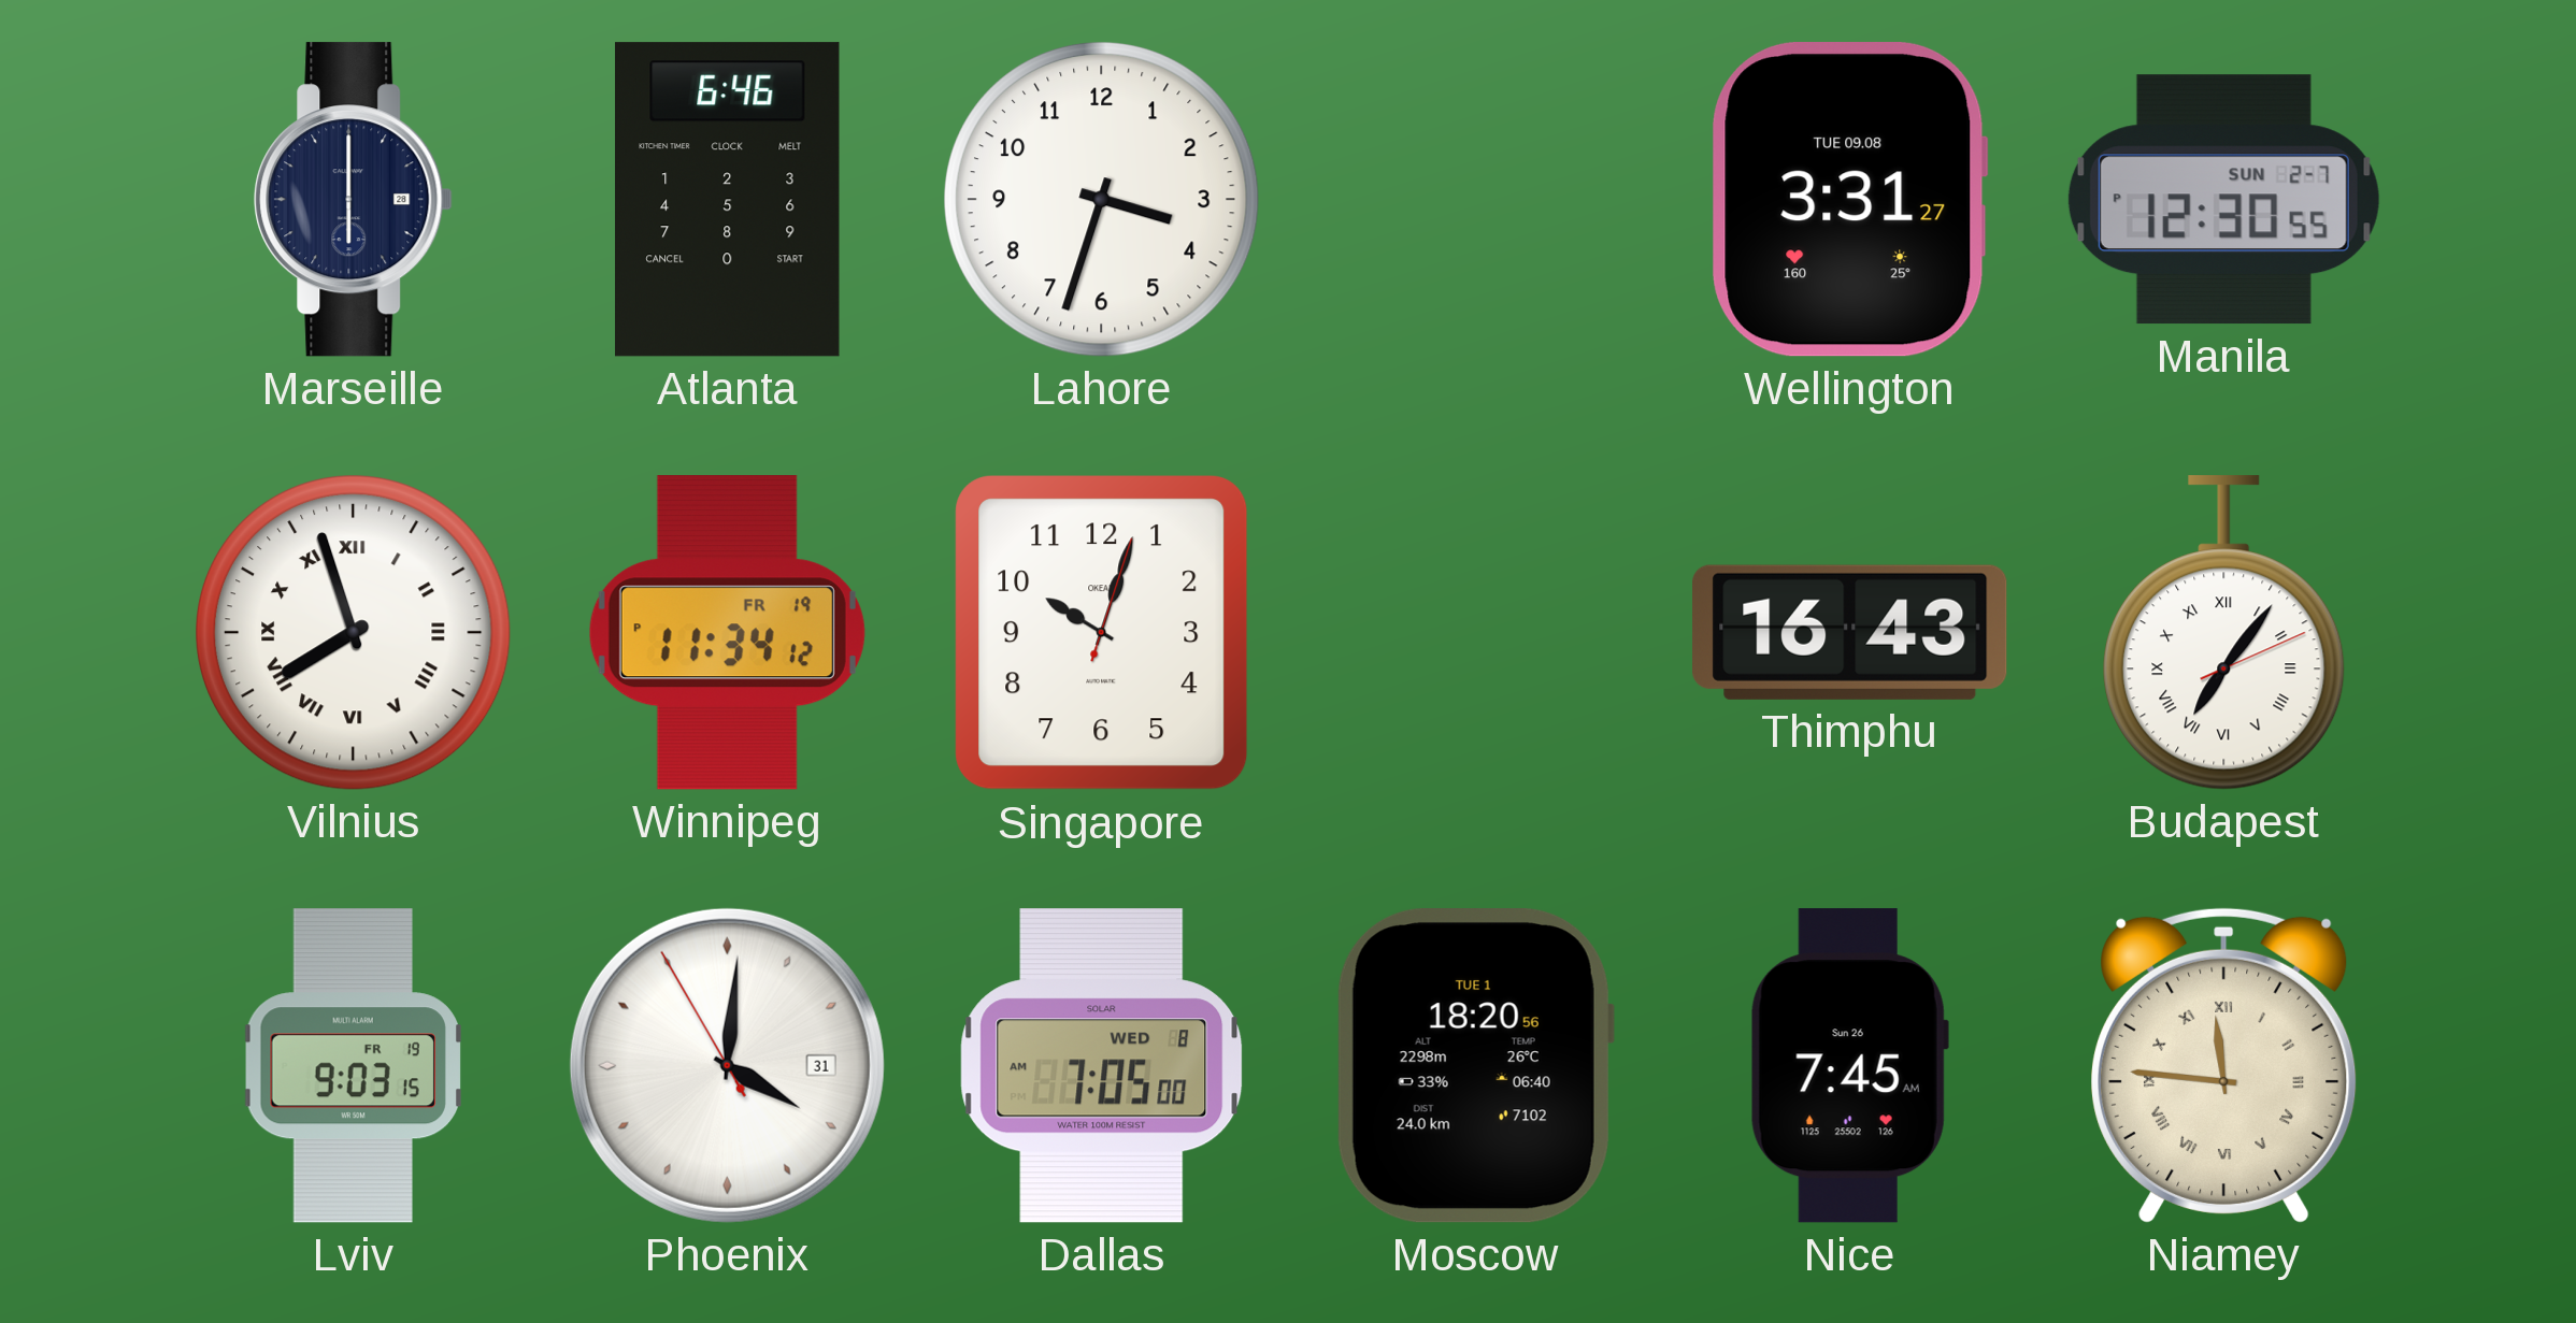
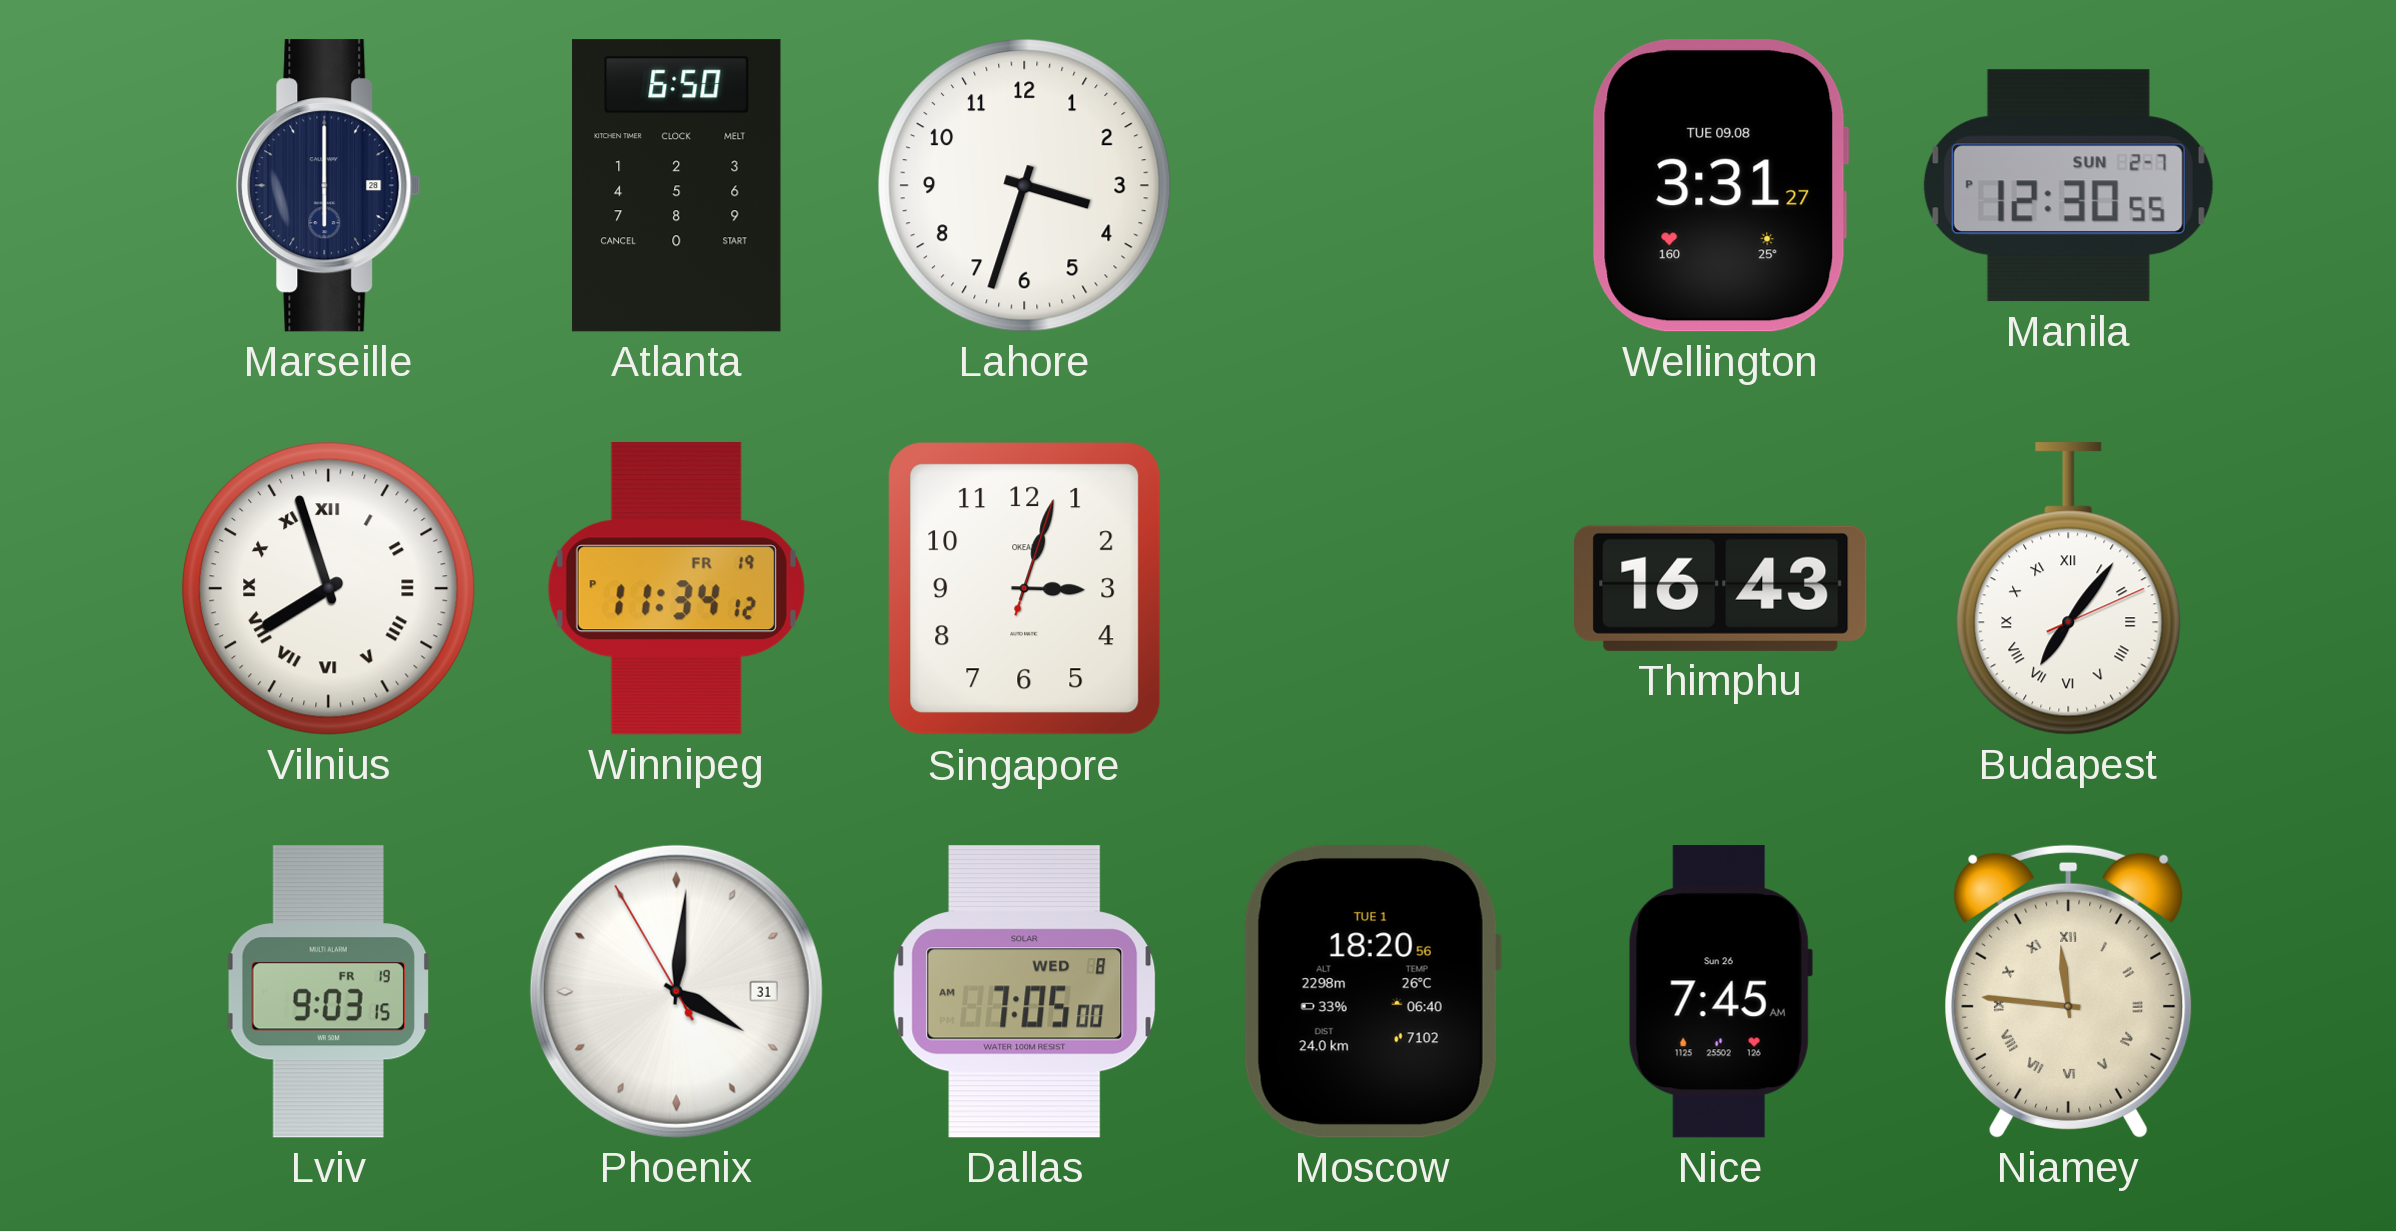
Atlanta: 6:46 -> 6:50
Singapore: 10:03 -> 3:03
